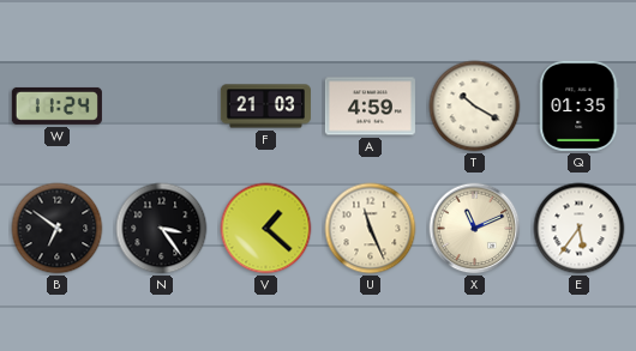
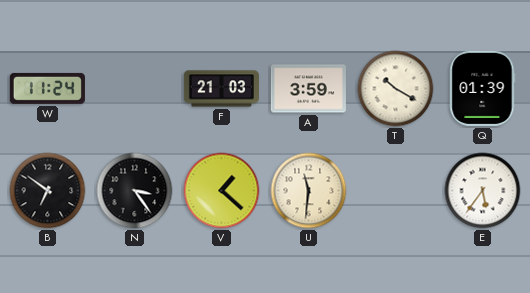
A: 4:59 -> 3:59
Q: 01:35 -> 01:39
U: 11:26 -> 11:31
X: 11:11 -> none
